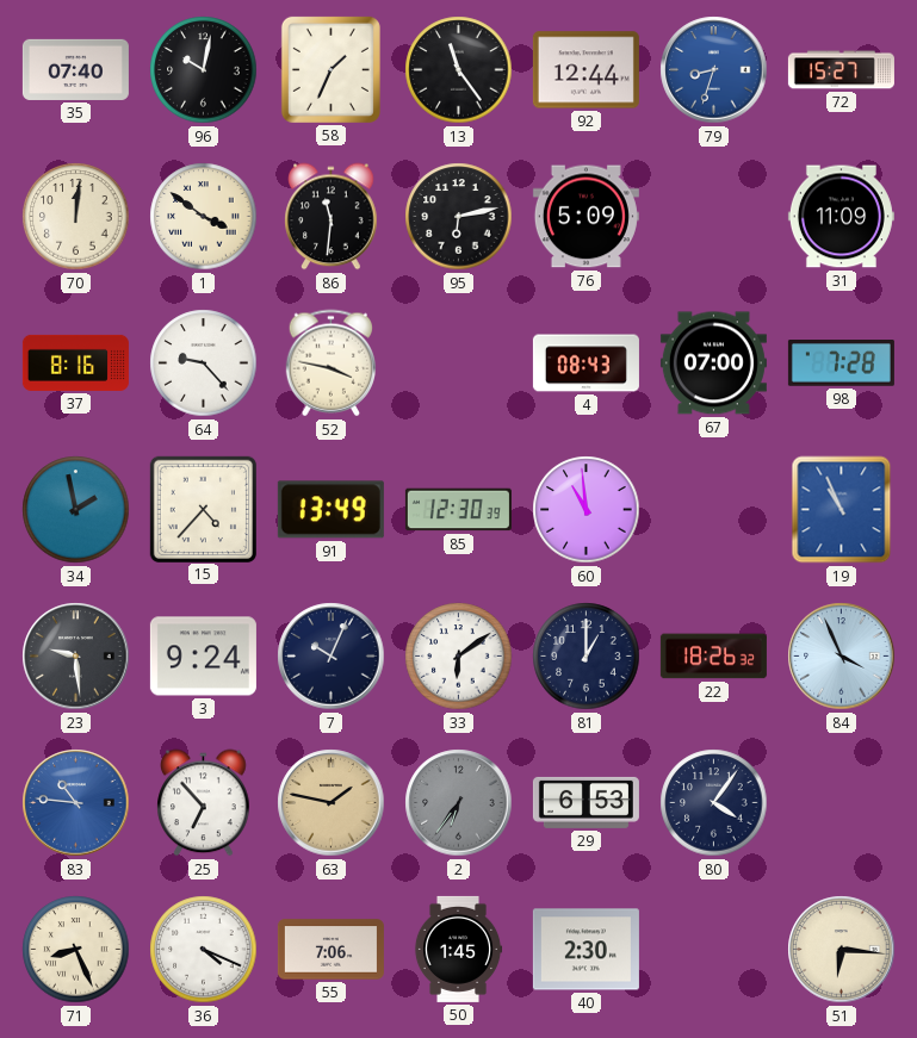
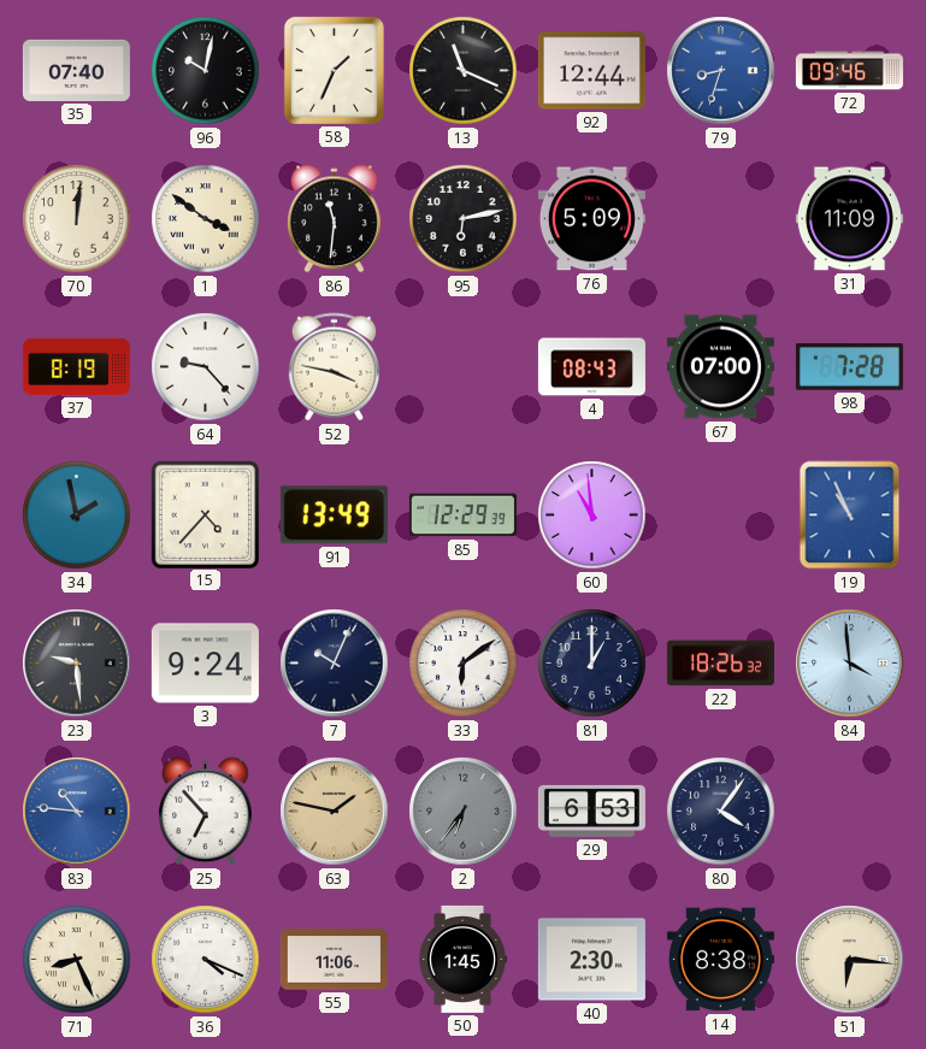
13: 11:24 -> 11:19
72: 15:27 -> 09:46
37: 8:16 -> 8:19
85: 12:30 -> 12:29
84: 3:56 -> 3:59
55: 7:06 -> 11:06
14: none -> 8:38
